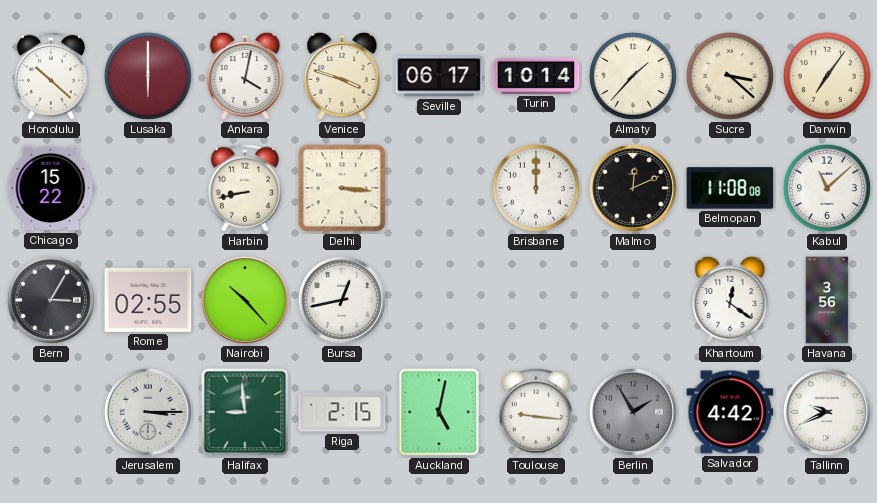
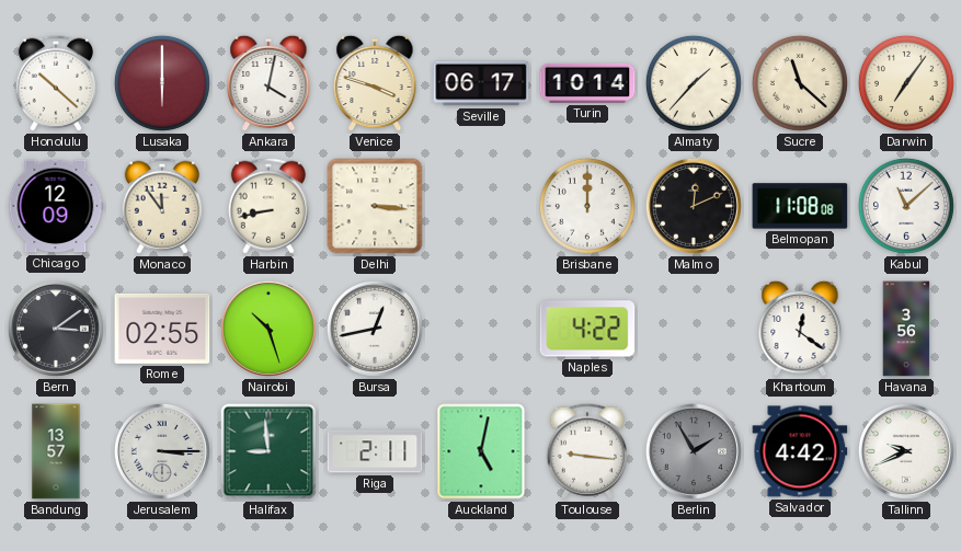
Sucre: 3:22 -> 11:22
Chicago: 15:22 -> 12:09
Monaco: none -> 11:54
Bern: 3:05 -> 3:09
Nairobi: 10:23 -> 10:27
Naples: none -> 4:22
Bandung: none -> 13:57
Riga: 2:15 -> 2:11
